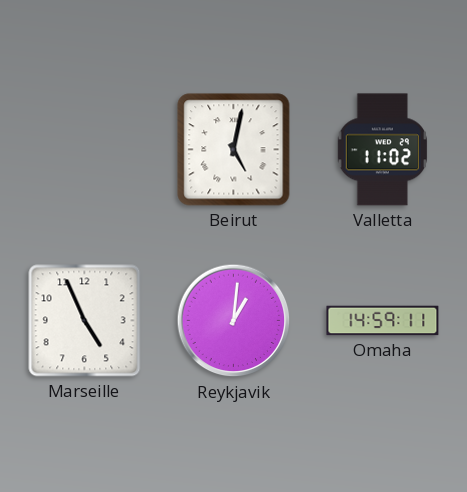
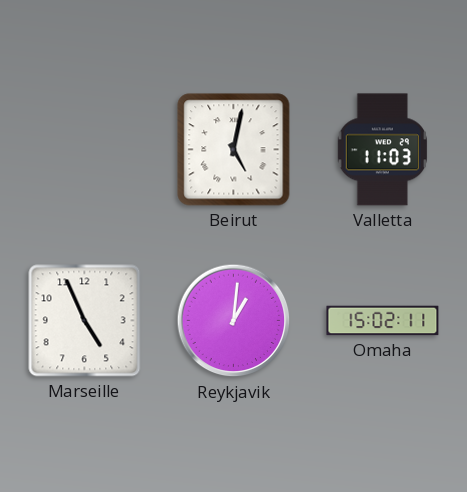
Valletta: 11:02 -> 11:03
Omaha: 14:59 -> 15:02
